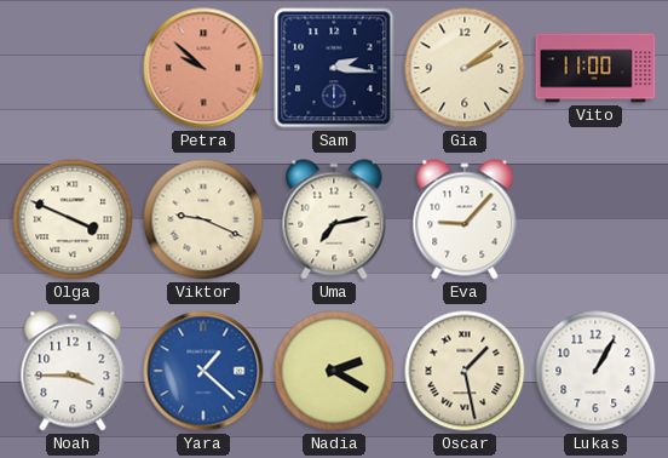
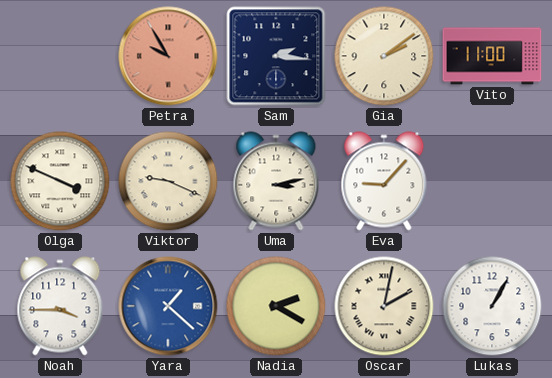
Petra: 9:52 -> 9:55
Uma: 7:13 -> 3:13
Oscar: 1:28 -> 2:02
